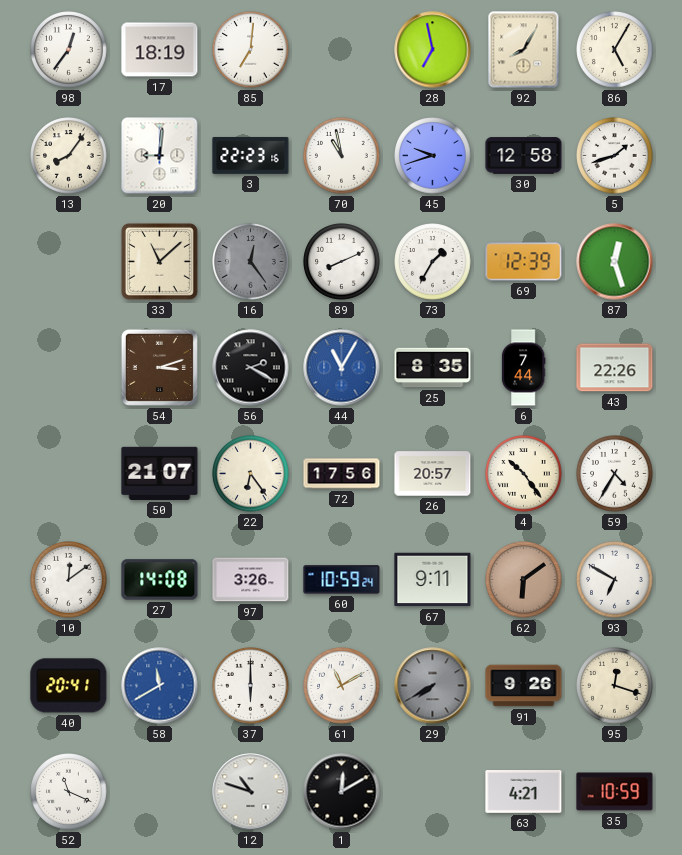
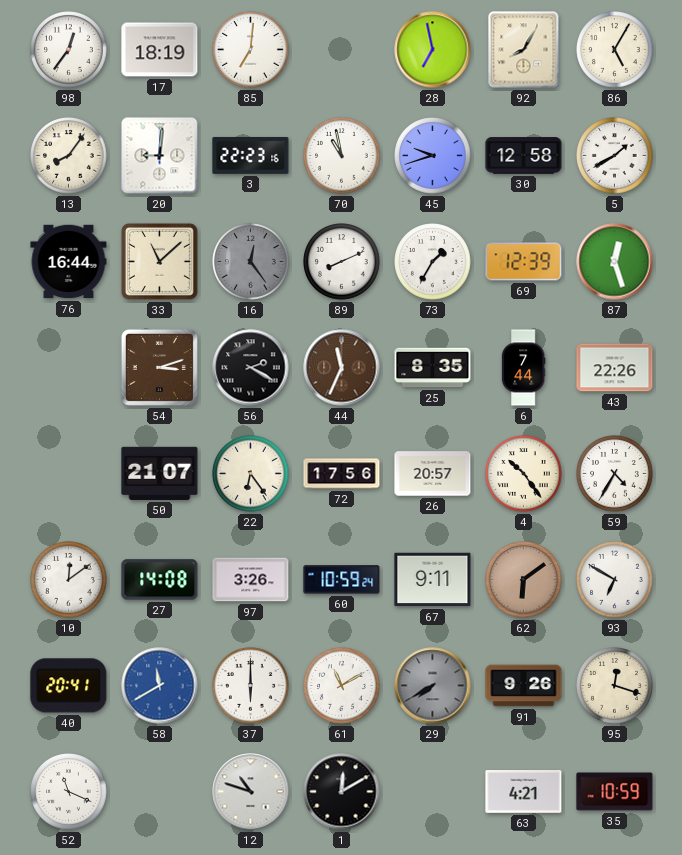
5: 1:42 -> 1:40
76: none -> 16:44
44: 11:05 -> 11:34
44 dial: blue -> brown
